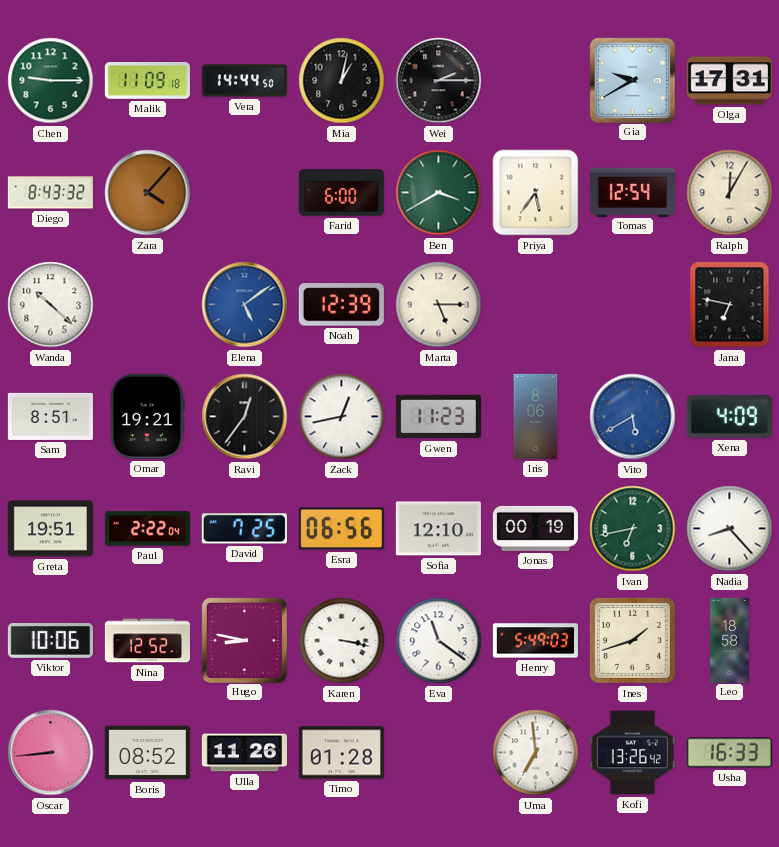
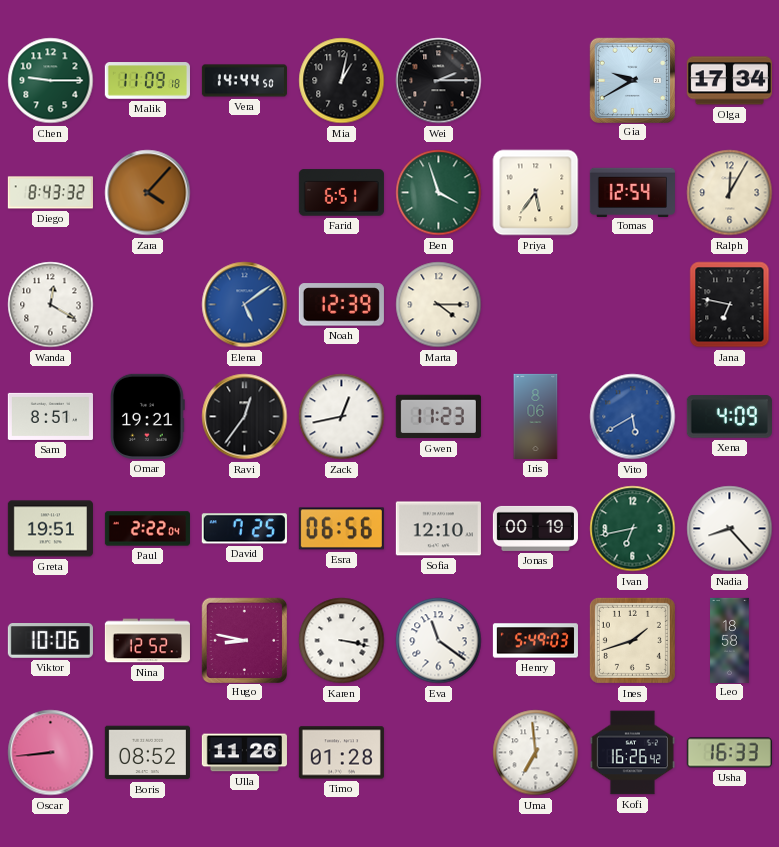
Olga: 17:31 -> 17:34
Farid: 6:00 -> 6:51
Ben: 3:40 -> 3:57
Wanda: 10:22 -> 12:20
Marta: 5:15 -> 4:15
Kofi: 13:26 -> 16:26
